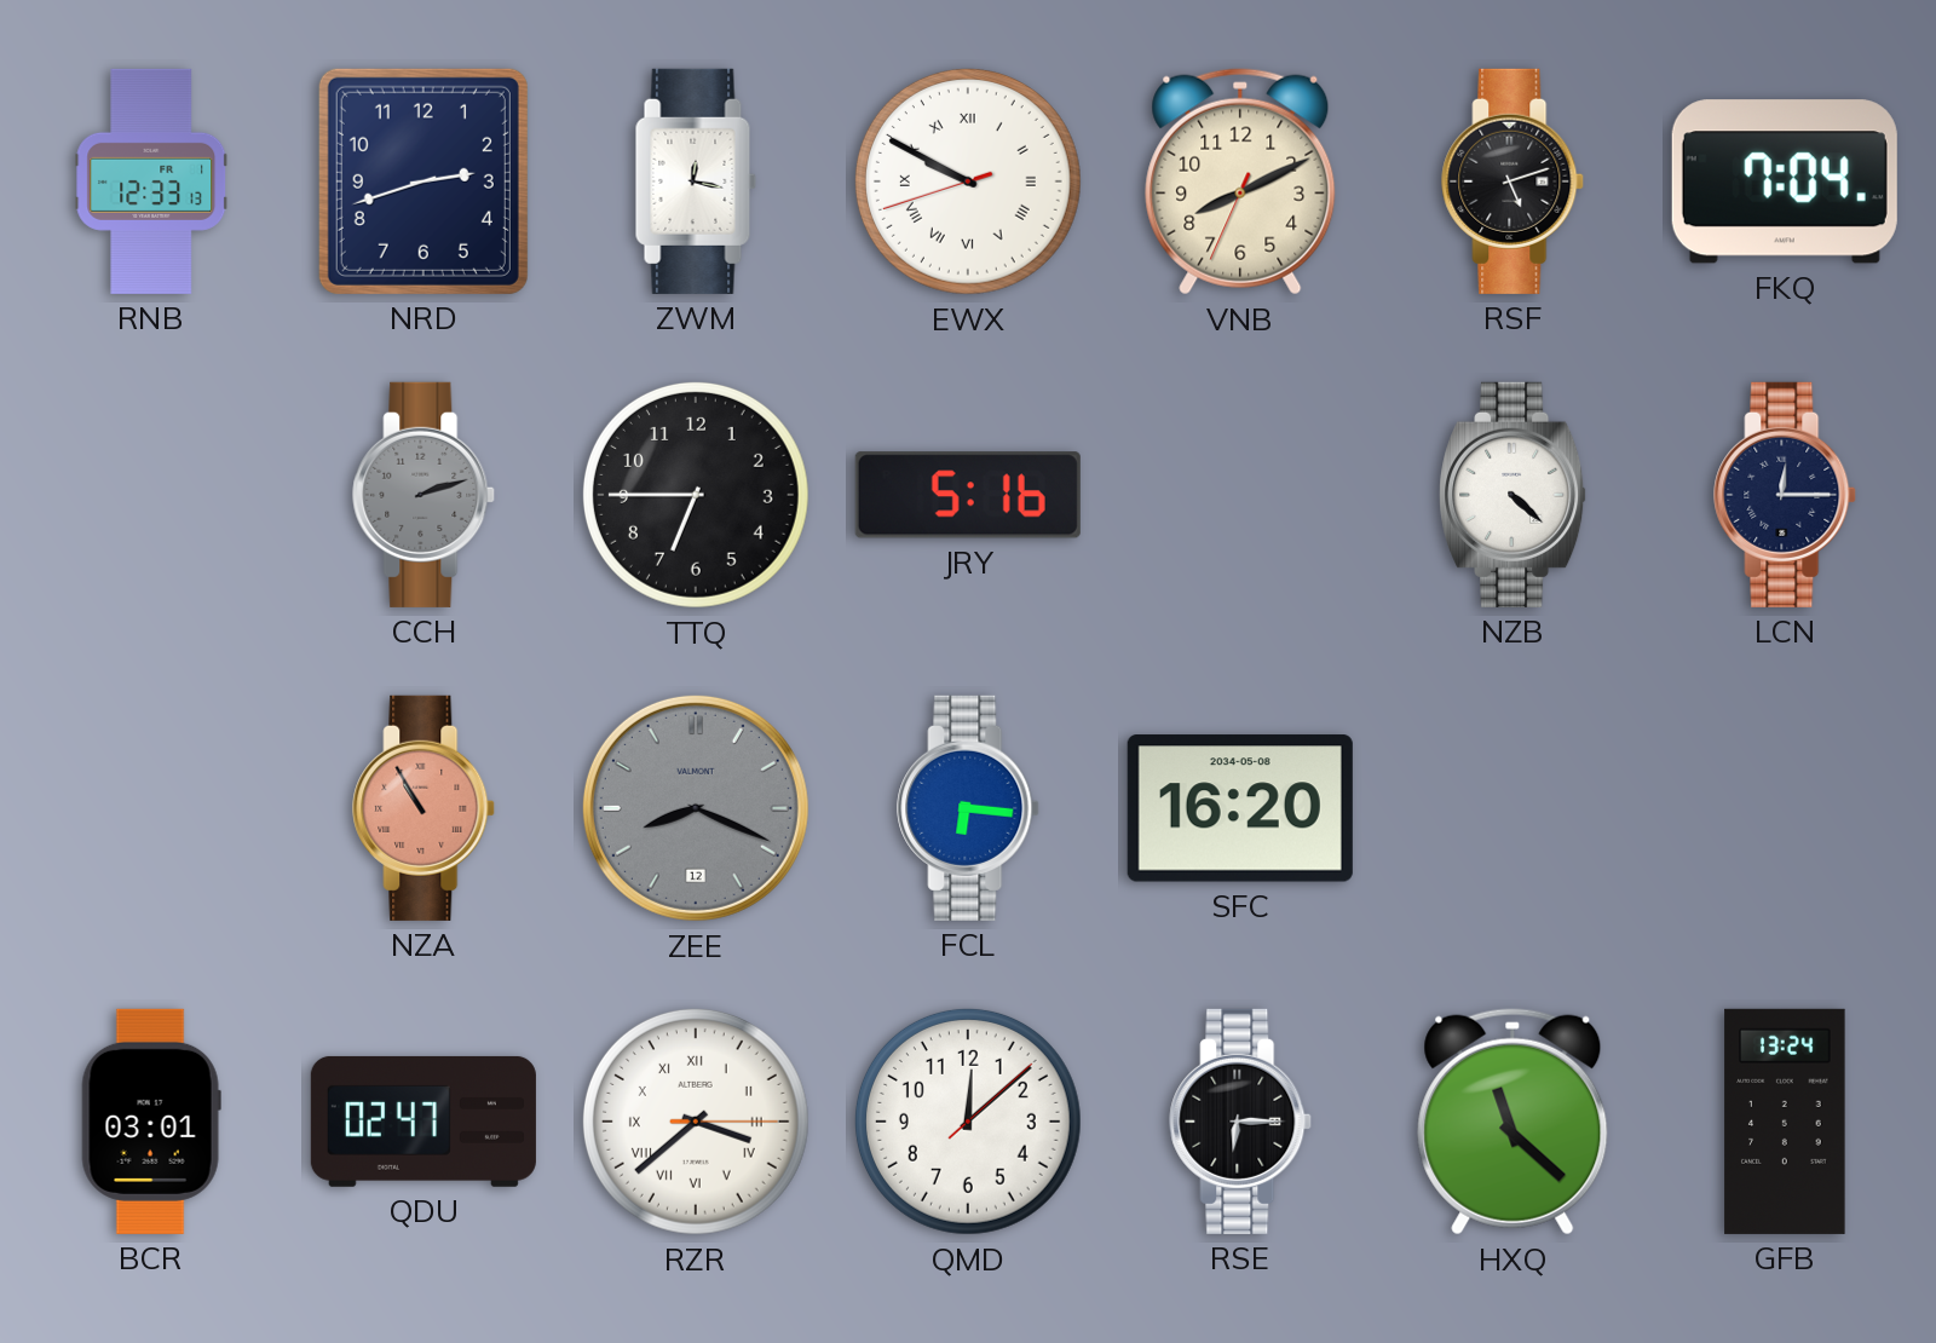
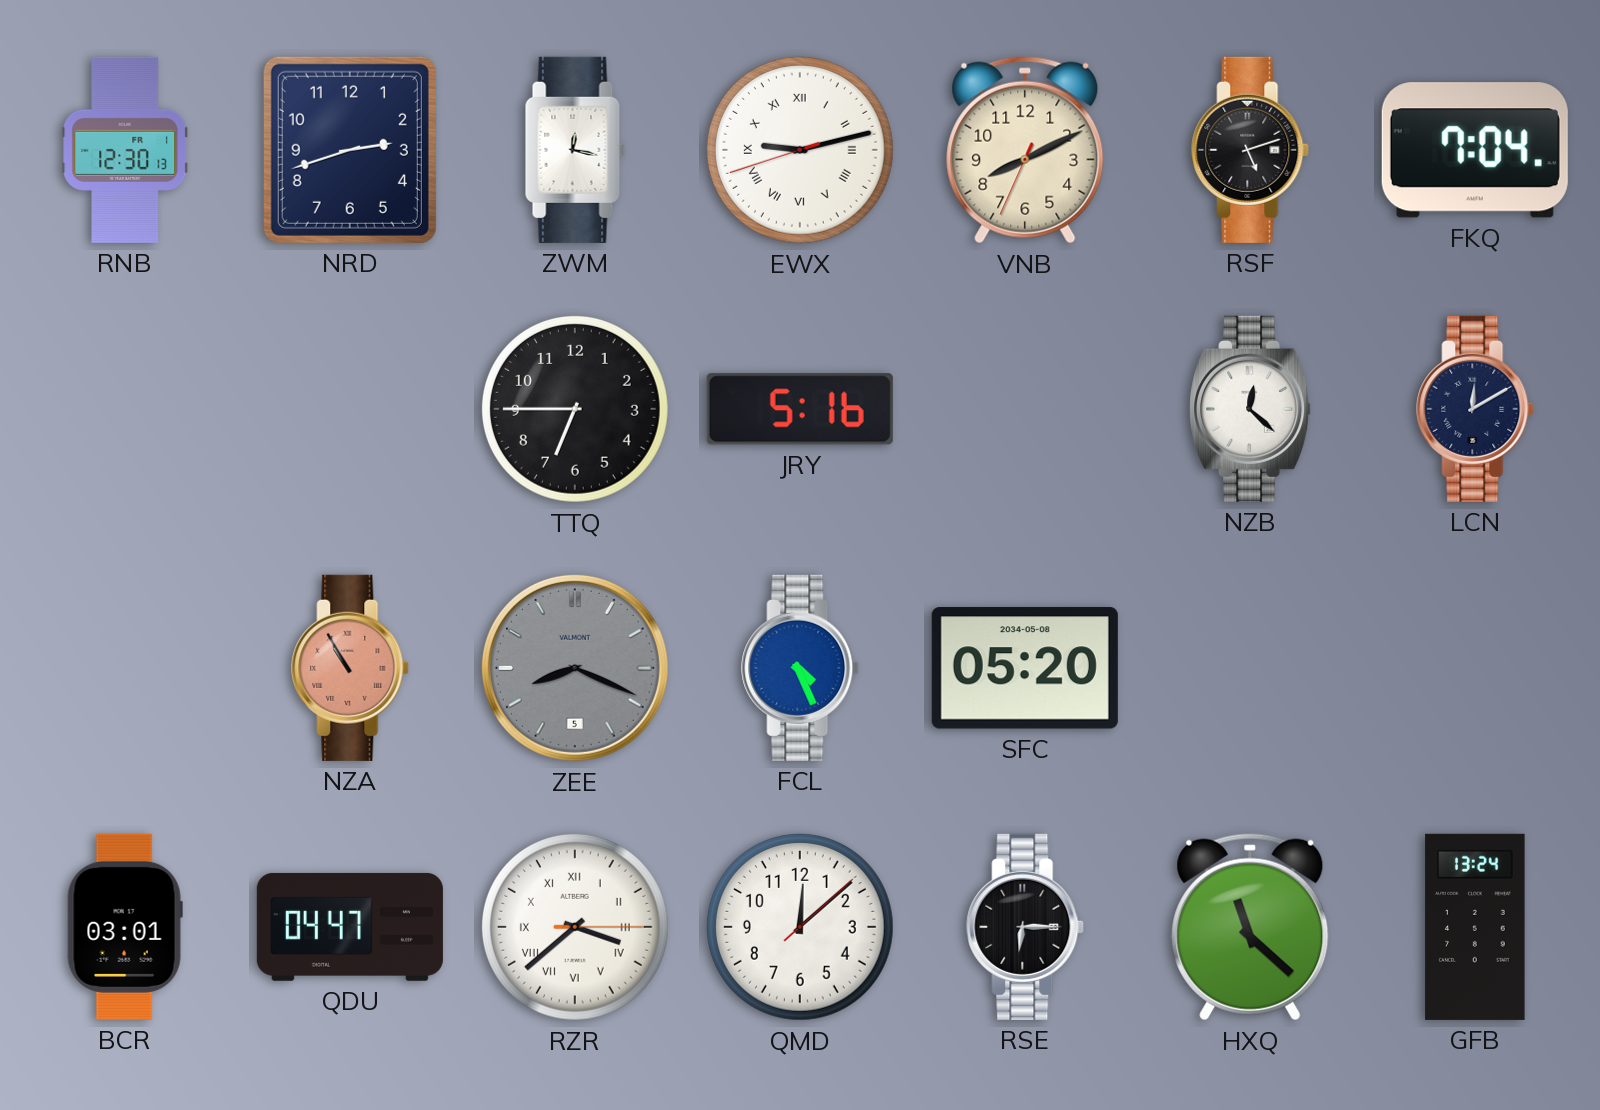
RNB: 12:33 -> 12:30
EWX: 9:49 -> 9:12
CCH: 2:12 -> none
NZB: 4:22 -> 12:22
LCN: 12:15 -> 12:10
ZEE date: 12 -> 5
FCL: 6:16 -> 4:26
SFC: 16:20 -> 05:20
QDU: 02:47 -> 04:47
